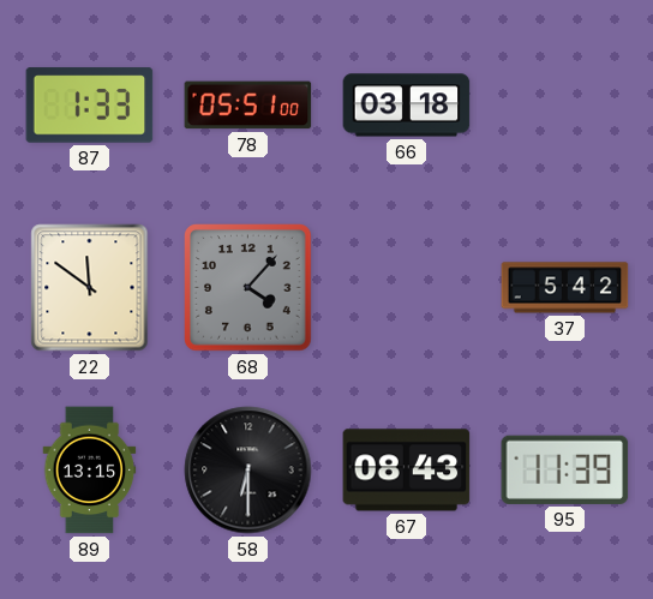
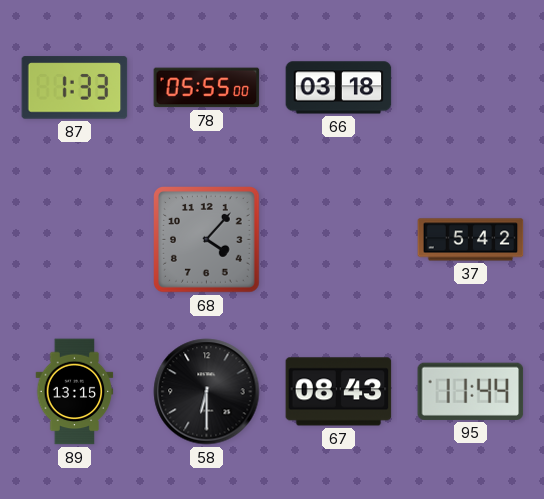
78: 05:51 -> 05:55
22: 11:51 -> none
95: 11:39 -> 11:44
